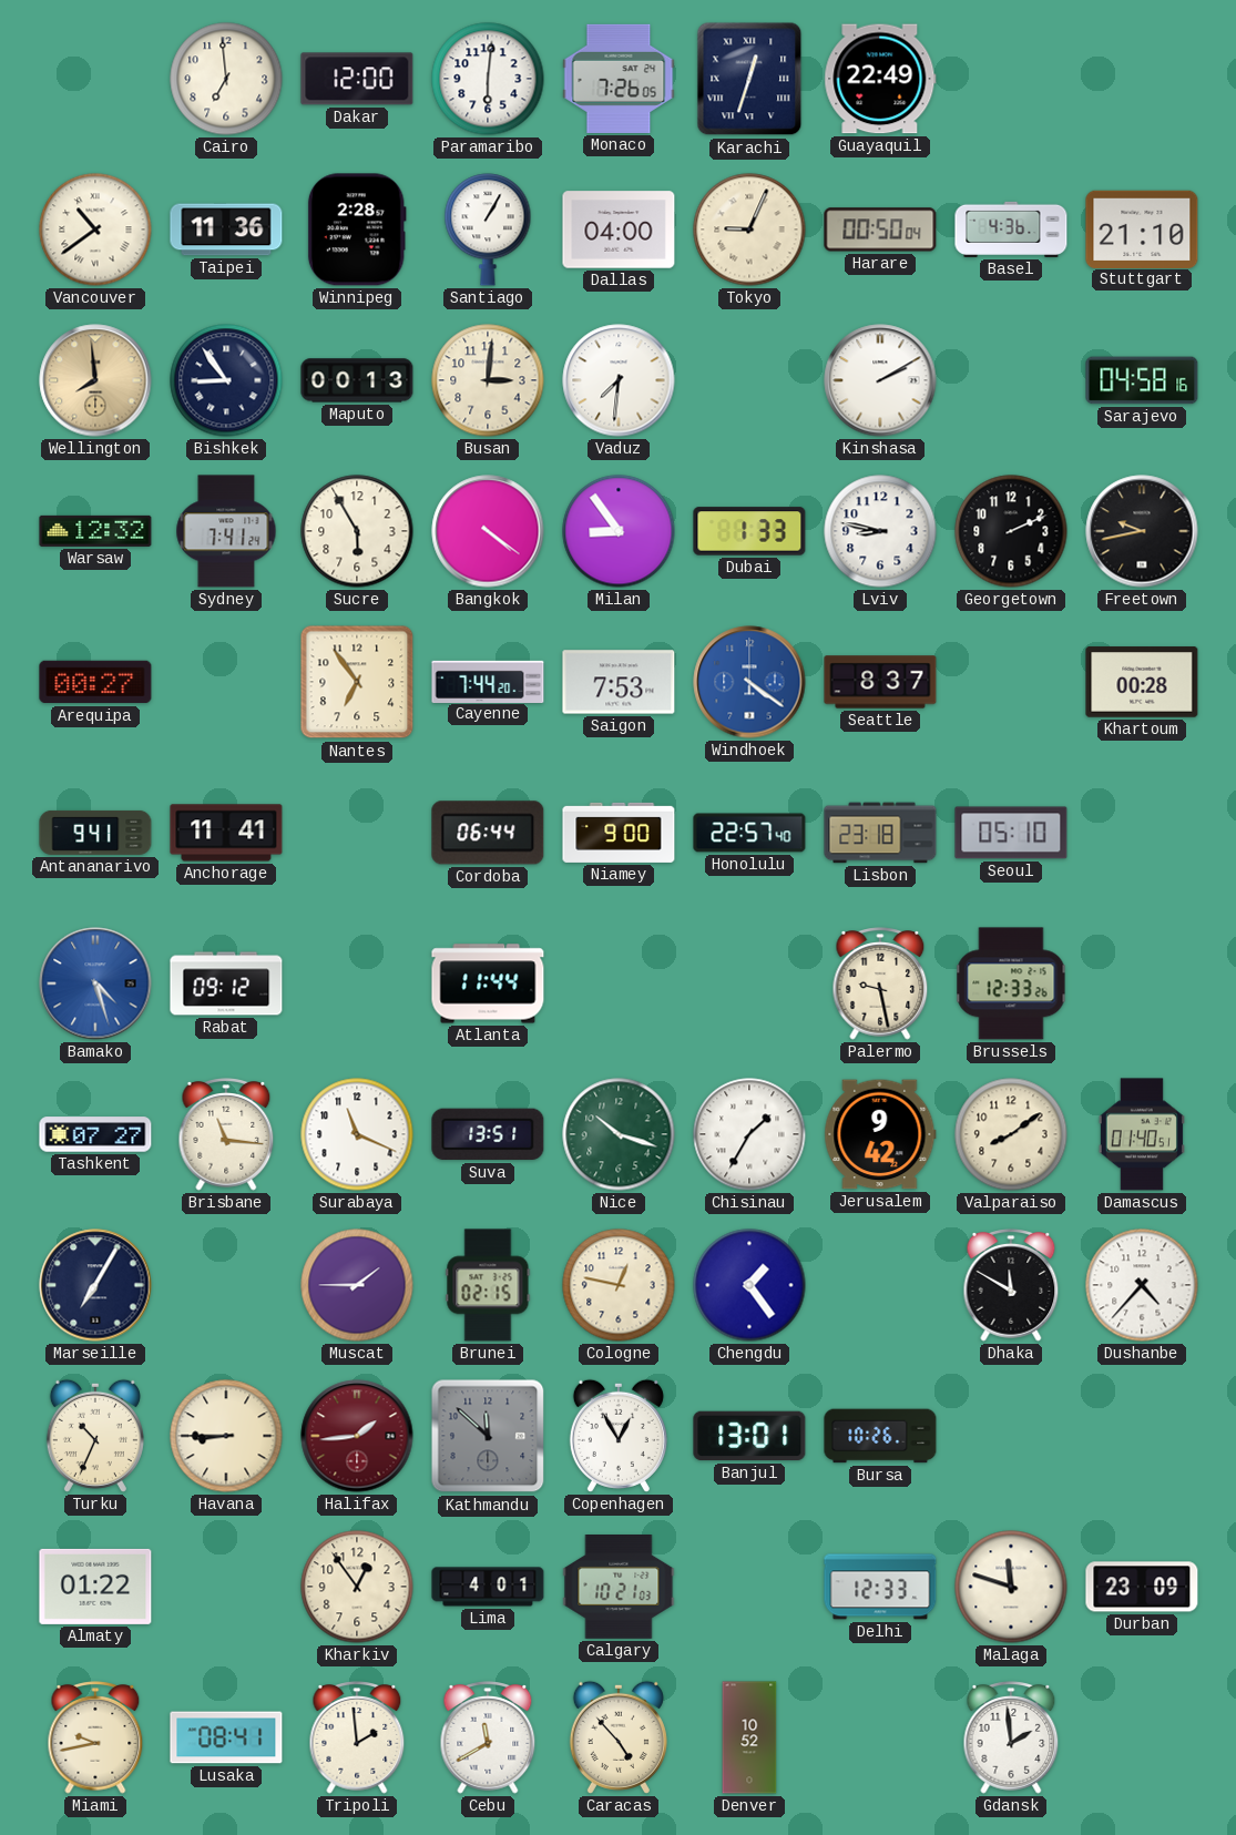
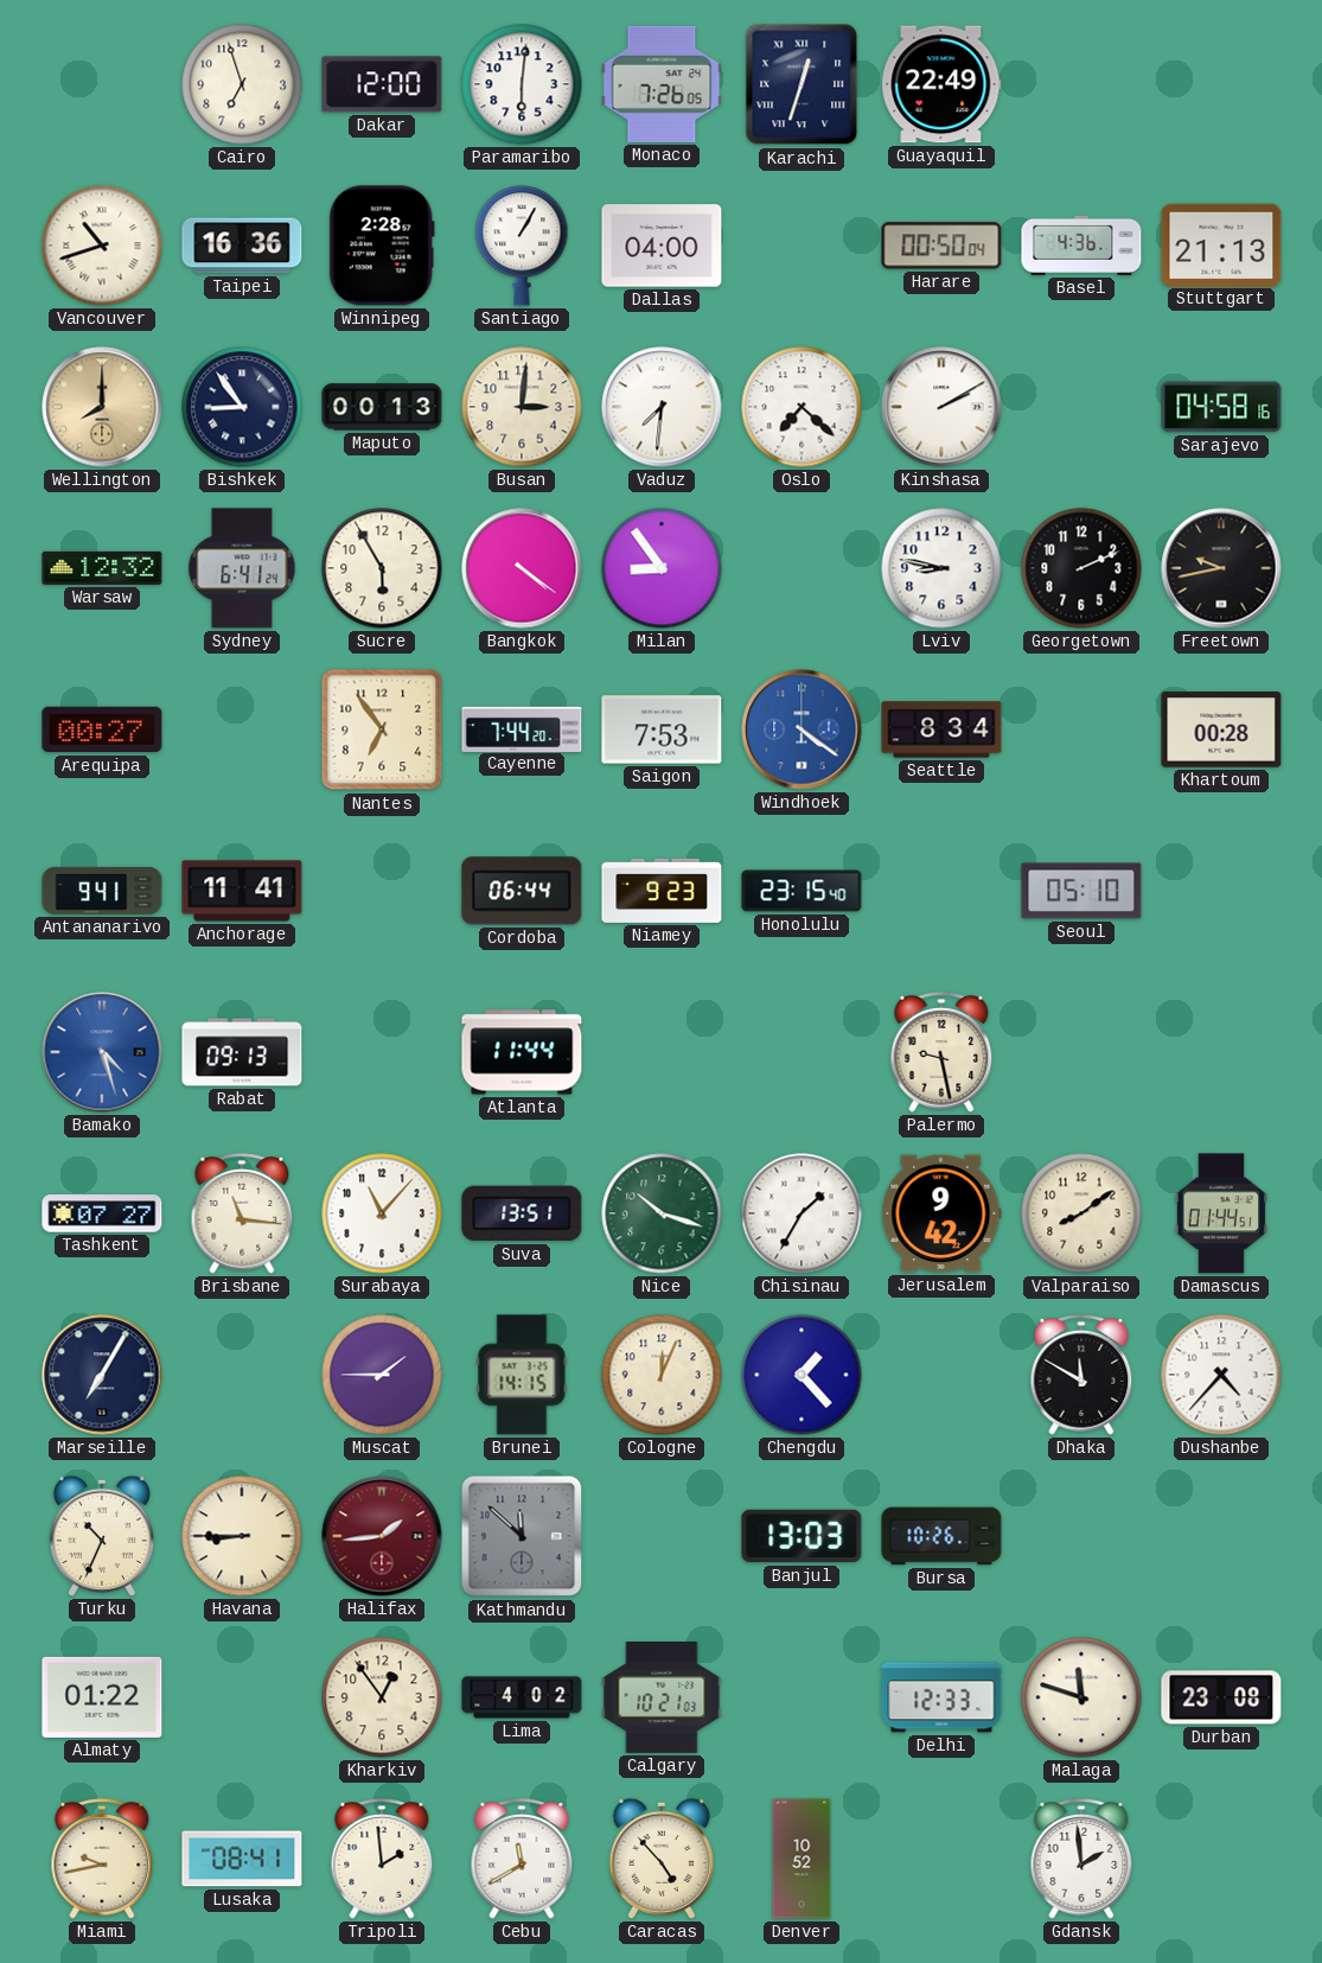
Cairo: 6:59 -> 6:57
Vancouver: 10:39 -> 10:42
Taipei: 11:36 -> 16:36
Tokyo: 9:04 -> none
Stuttgart: 21:10 -> 21:13
Wellington: 7:59 -> 8:00
Oslo: none -> 7:22
Sydney: 7:41 -> 6:41
Dubai: 1:33 -> none
Seattle: 8:37 -> 8:34
Niamey: 9:00 -> 9:23
Honolulu: 22:57 -> 23:15
Lisbon: 23:18 -> none
Rabat: 09:12 -> 09:13
Brussels: 12:33 -> none
Surabaya: 11:19 -> 11:07
Damascus: 01:40 -> 01:44
Brunei: 02:15 -> 14:15
Cologne: 12:47 -> 12:04
Chengdu: 1:24 -> 1:23
Copenhagen: 12:55 -> none
Banjul: 13:01 -> 13:03
Lima: 4:01 -> 4:02
Durban: 23:09 -> 23:08
